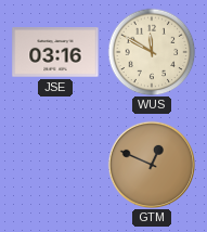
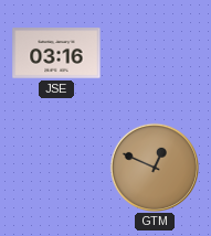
WUS: 11:50 -> none
